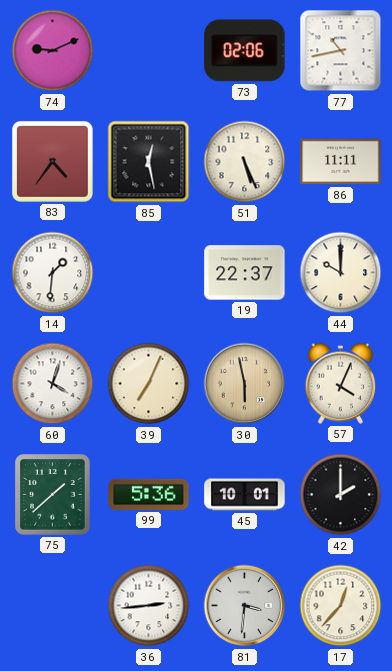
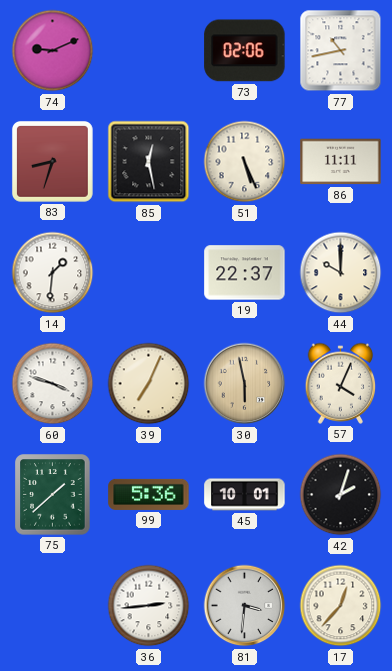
83: 4:36 -> 8:33
60: 4:03 -> 3:48
42: 2:00 -> 2:03
